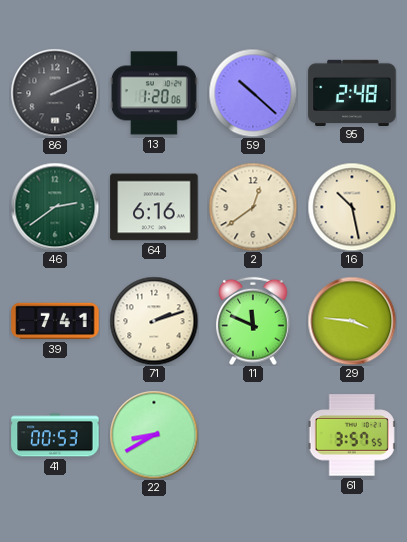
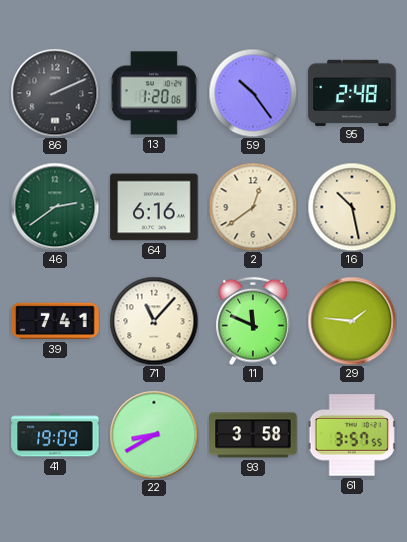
59: 10:22 -> 10:24
71: 2:12 -> 11:07
29: 3:46 -> 1:46
41: 00:53 -> 19:09
93: none -> 3:58
